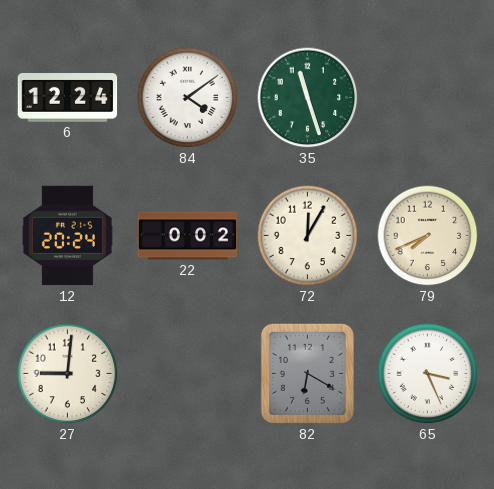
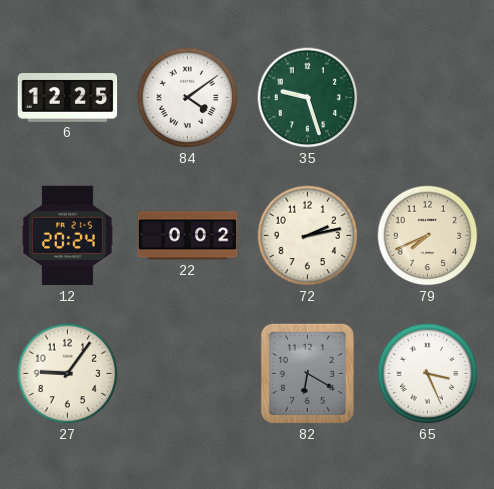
6: 12:24 -> 12:25
35: 11:27 -> 9:27
72: 12:05 -> 2:13
27: 9:01 -> 9:06
